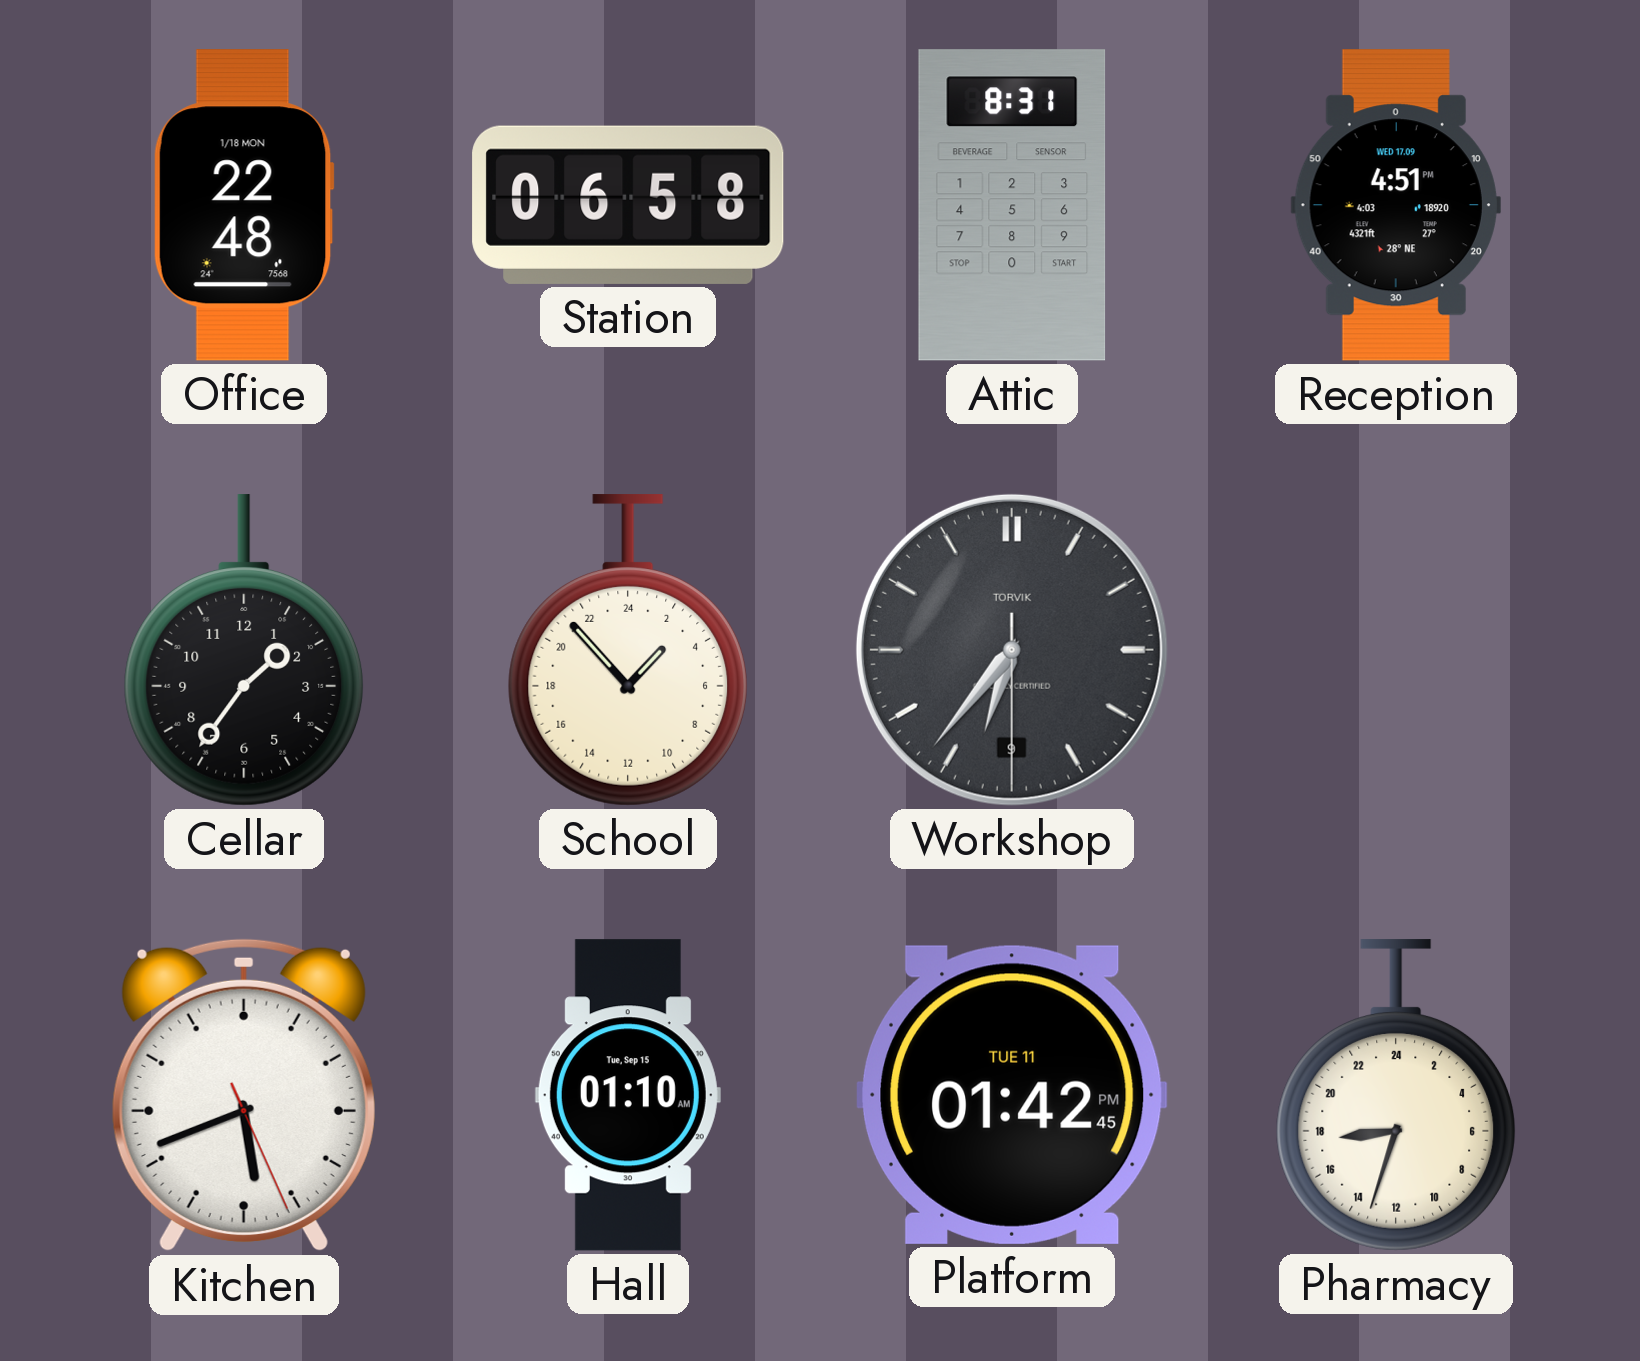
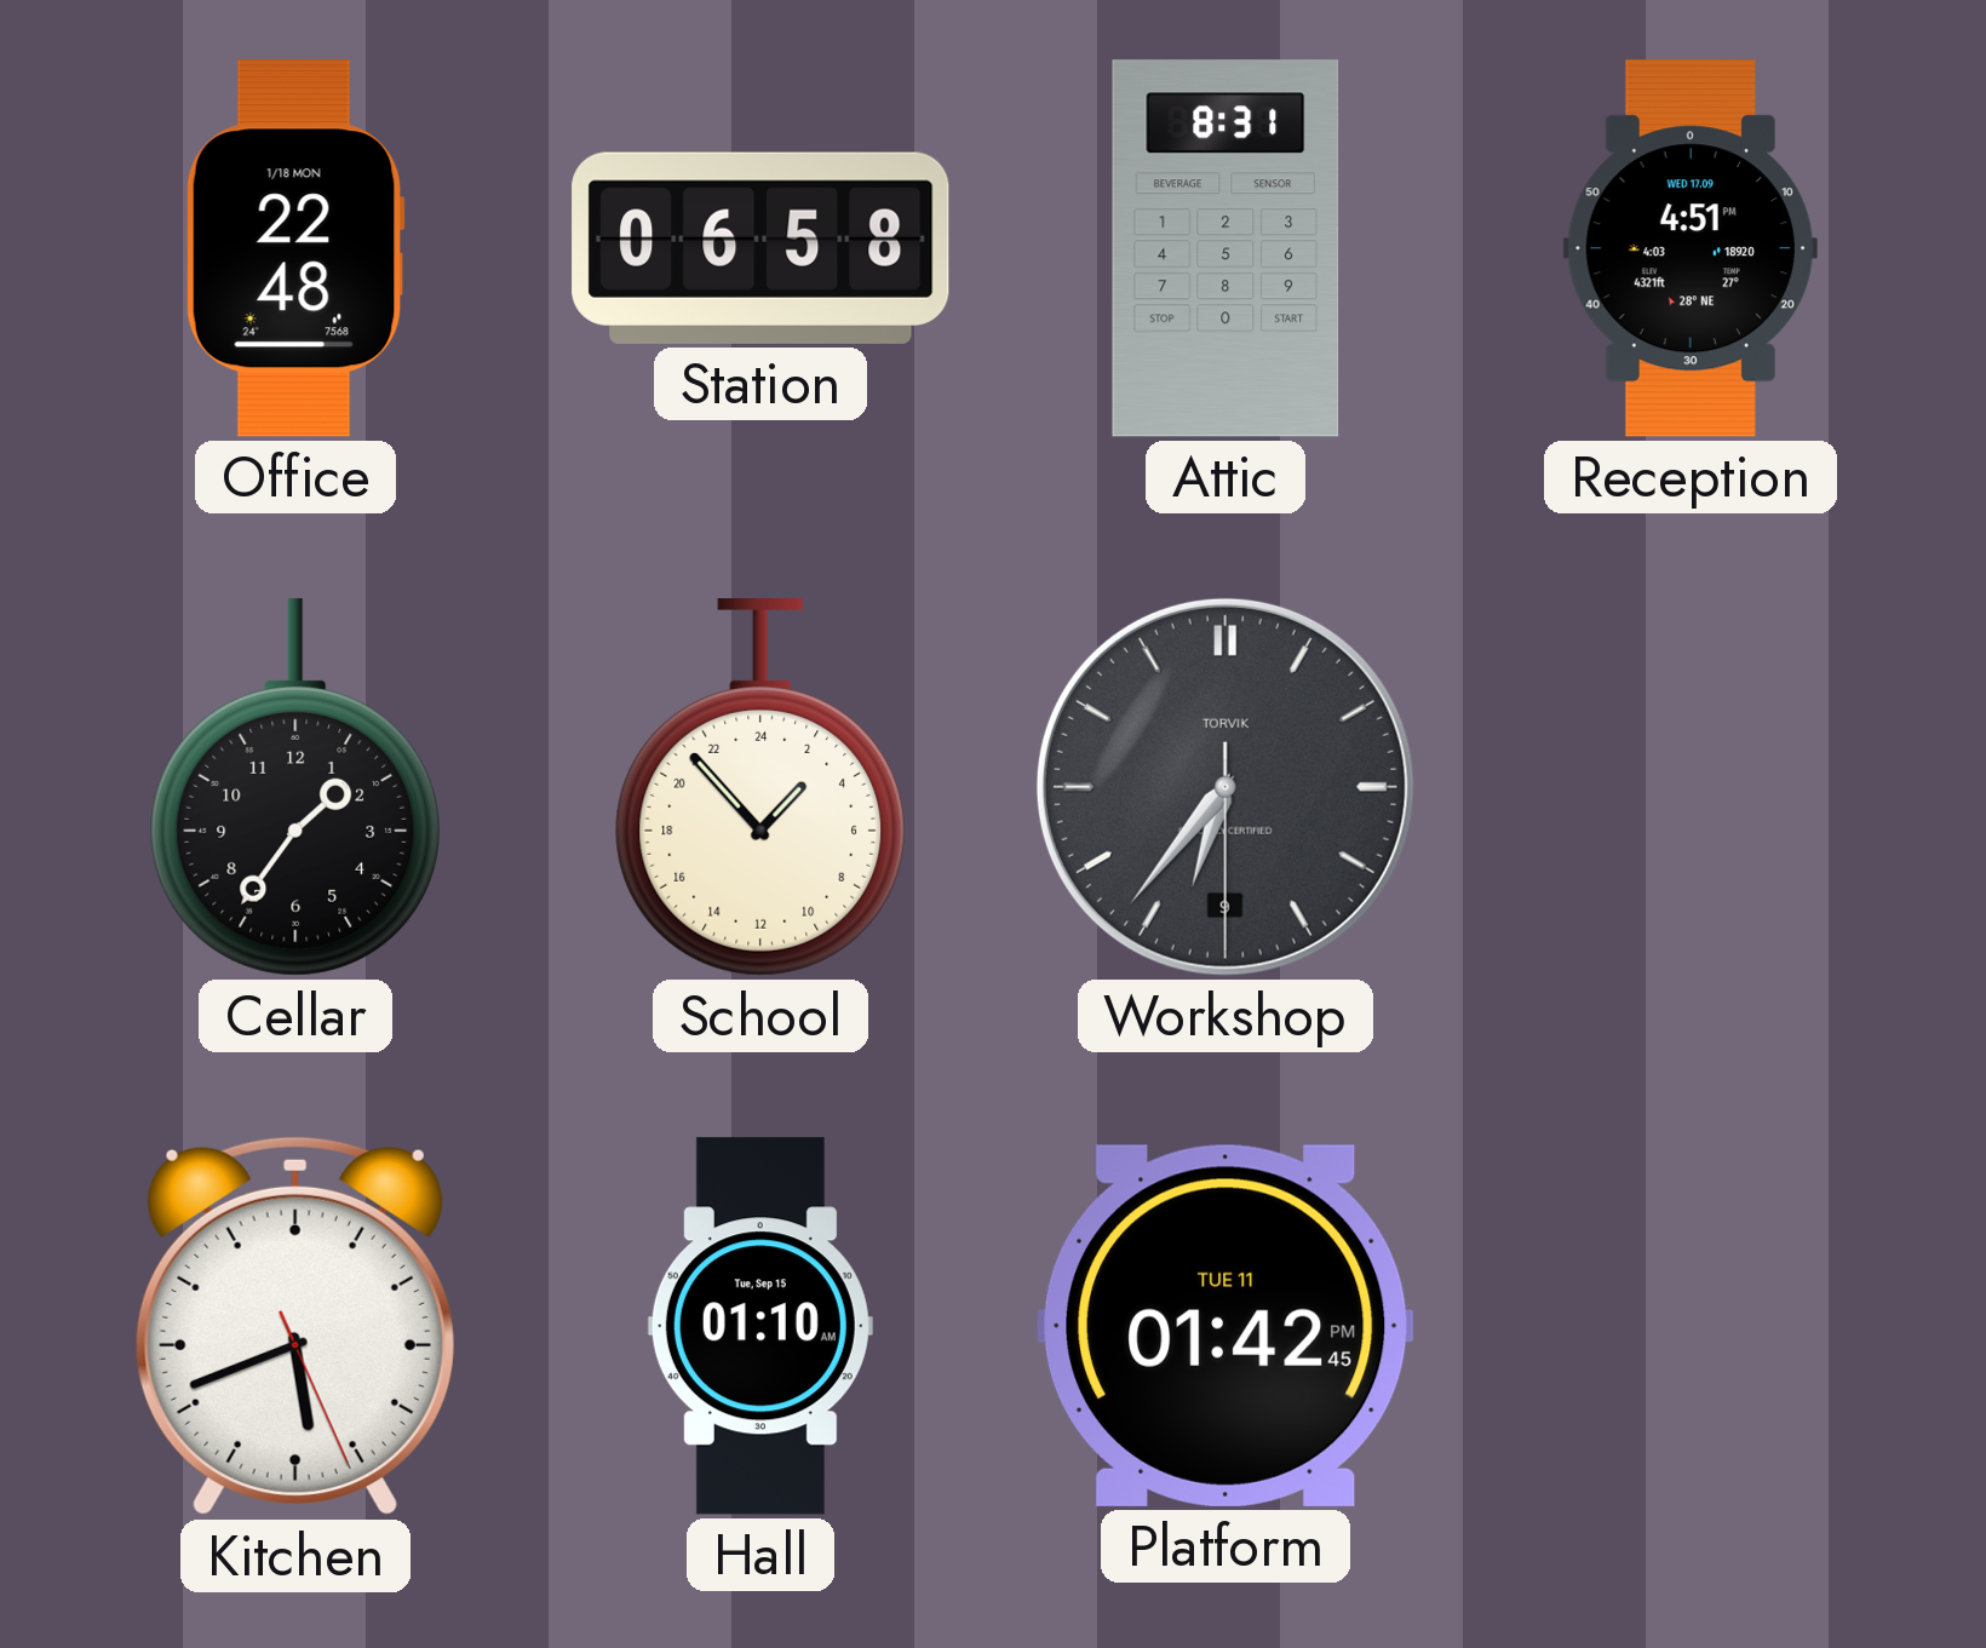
Pharmacy: 17:33 -> none
